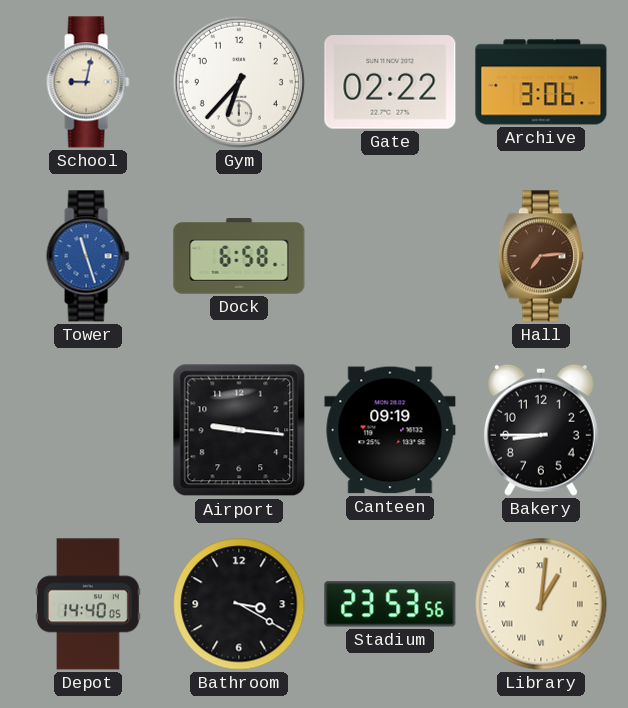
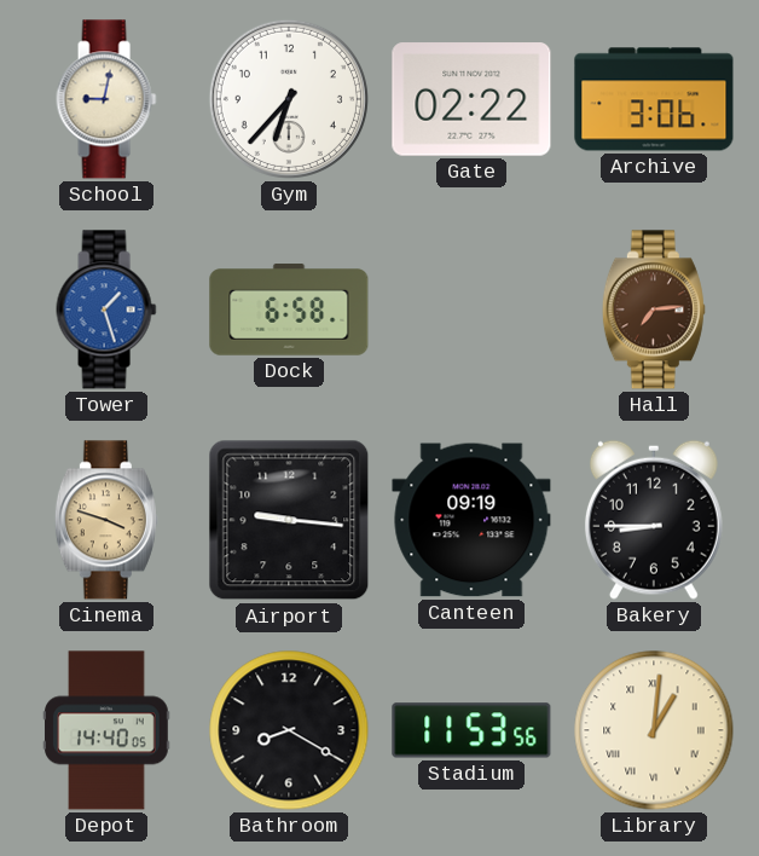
Tower: 11:27 -> 1:27
Cinema: none -> 3:48
Bathroom: 3:20 -> 8:20
Stadium: 23:53 -> 11:53
